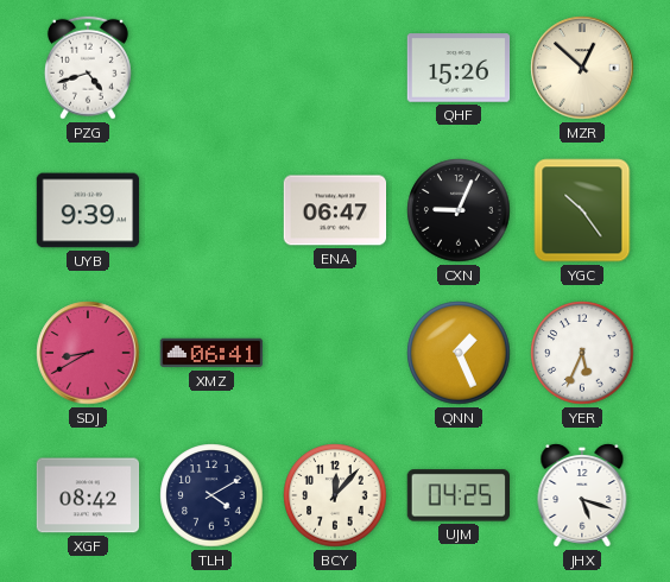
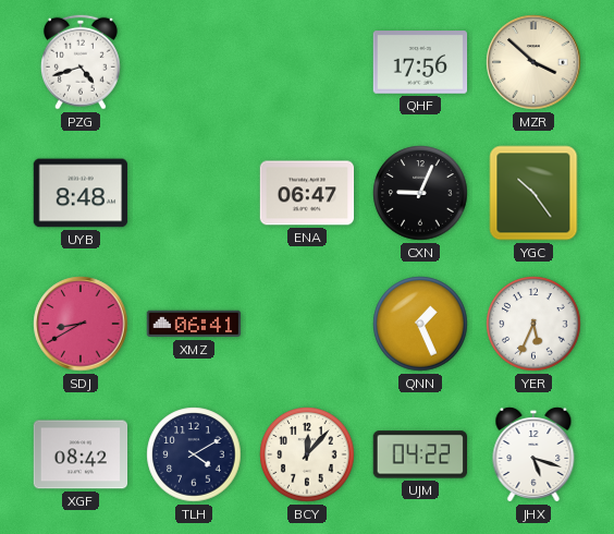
QHF: 15:26 -> 17:56
MZR: 12:52 -> 3:52
UYB: 9:39 -> 8:48
UJM: 04:25 -> 04:22
